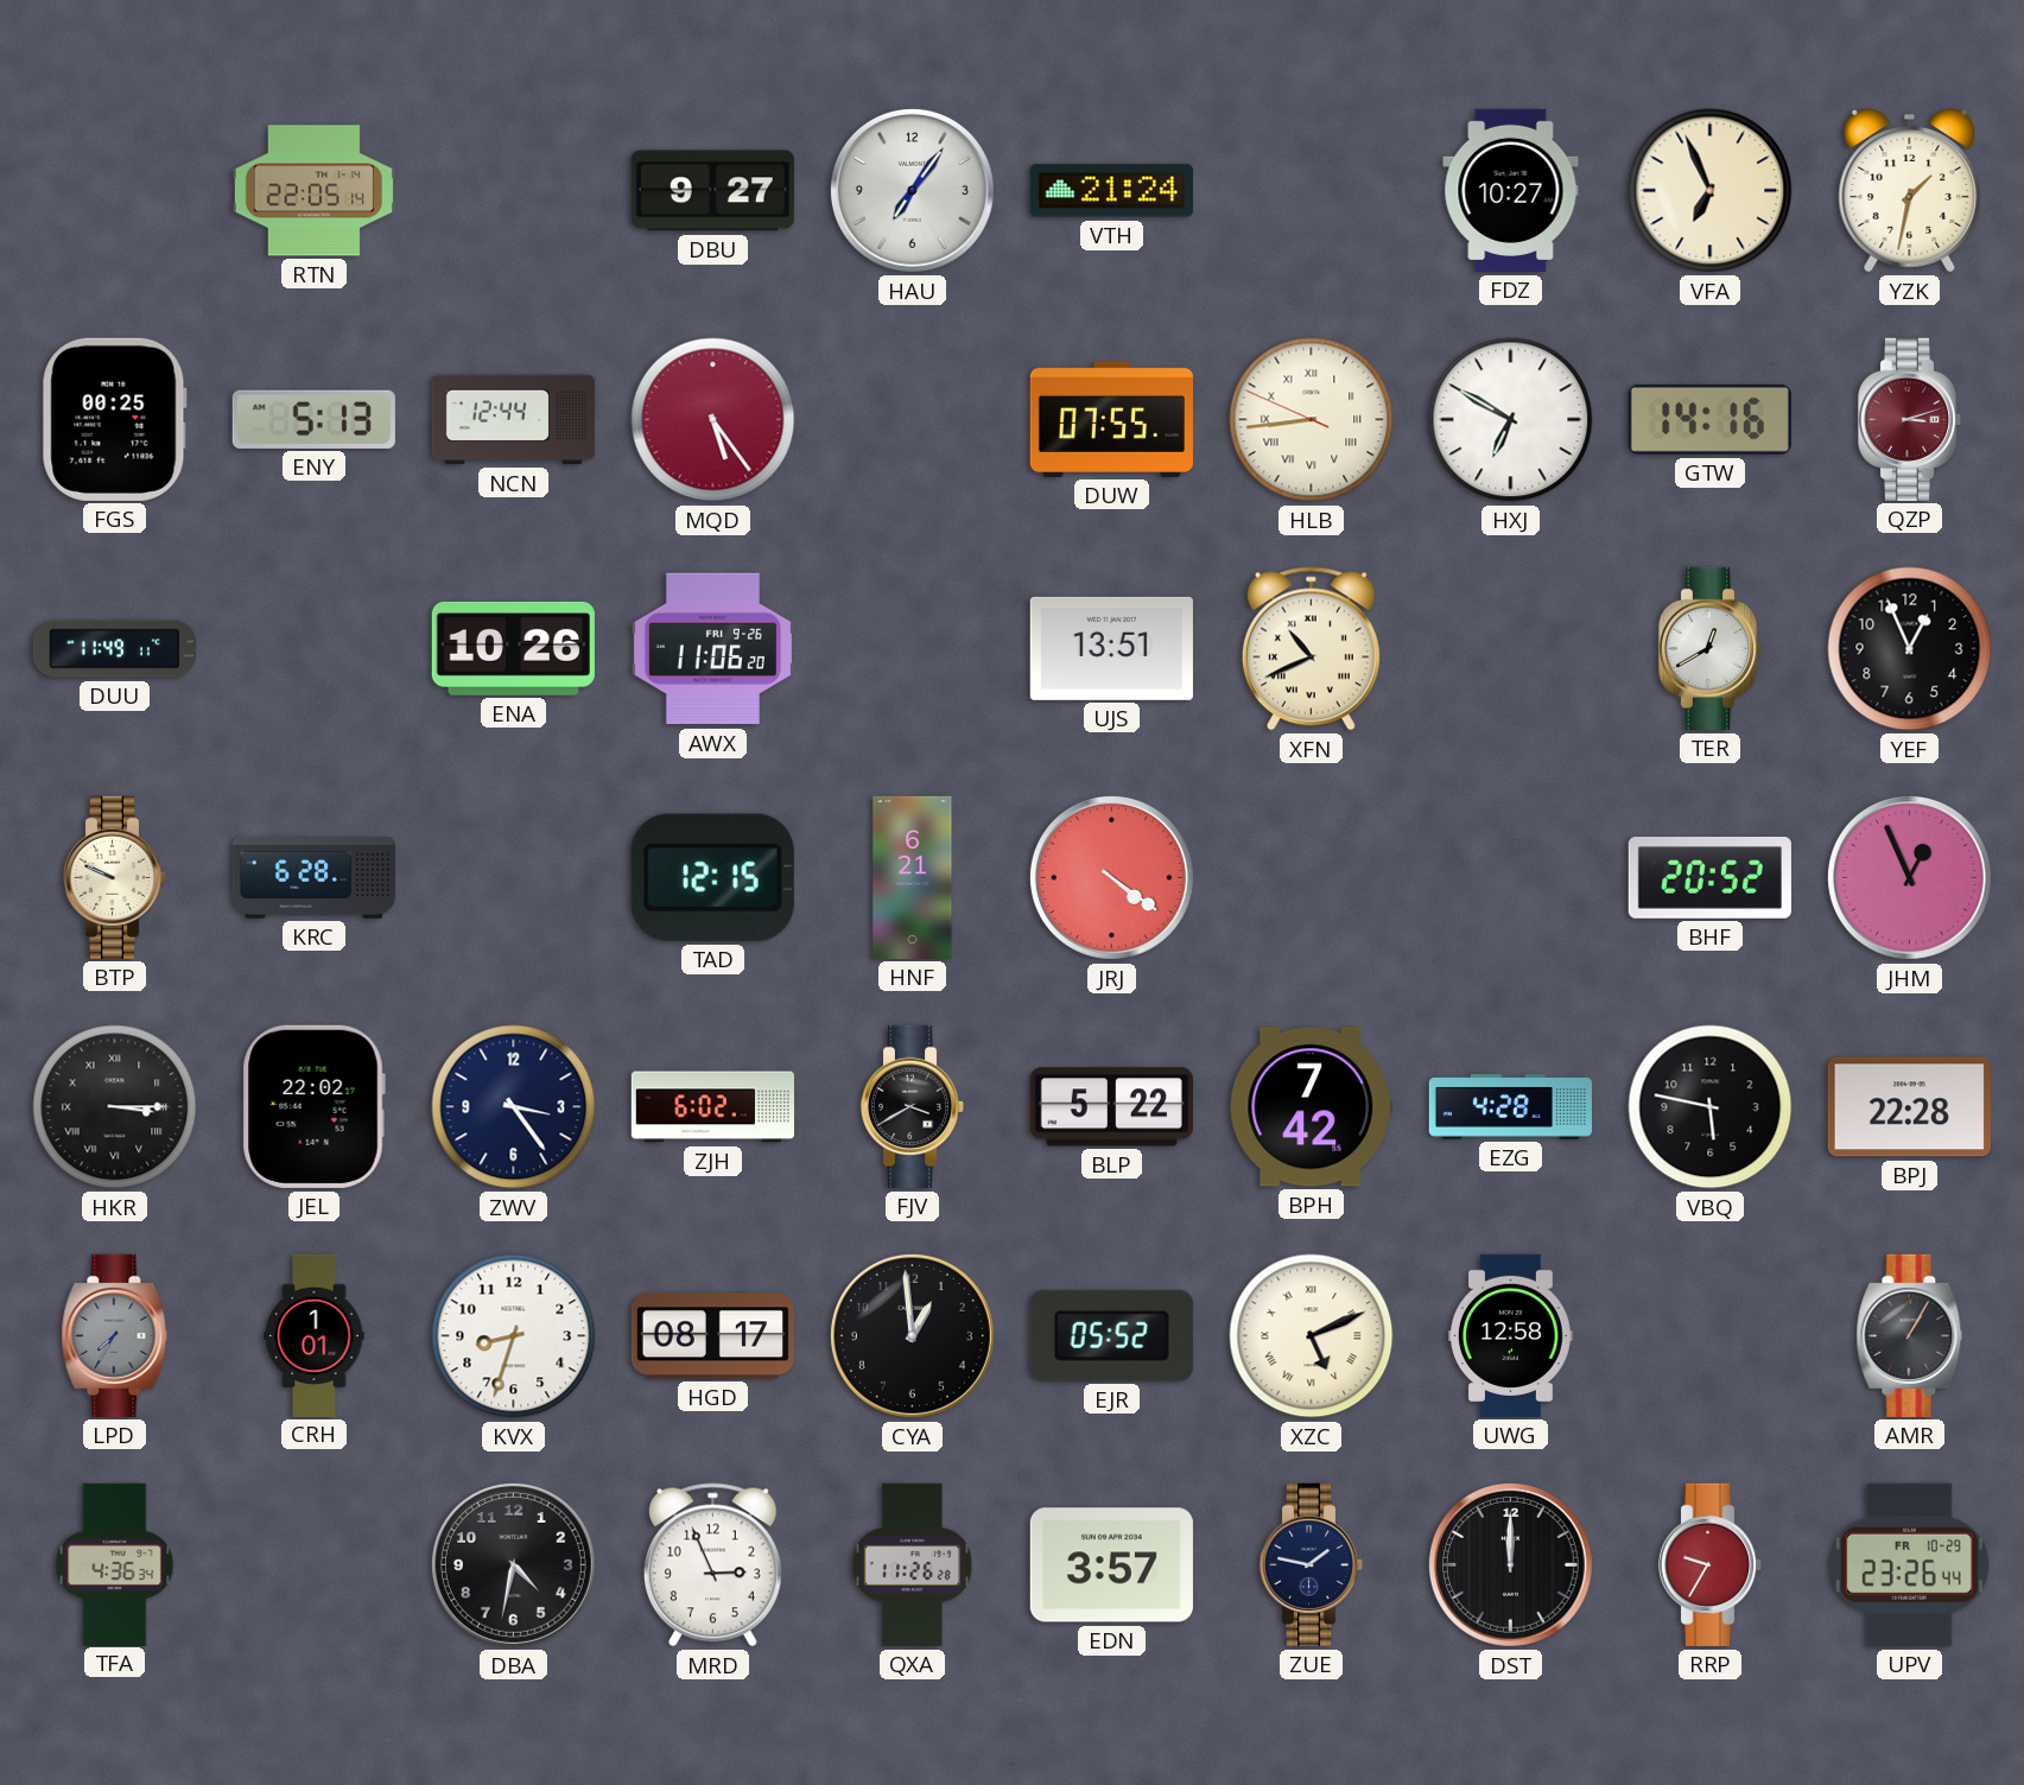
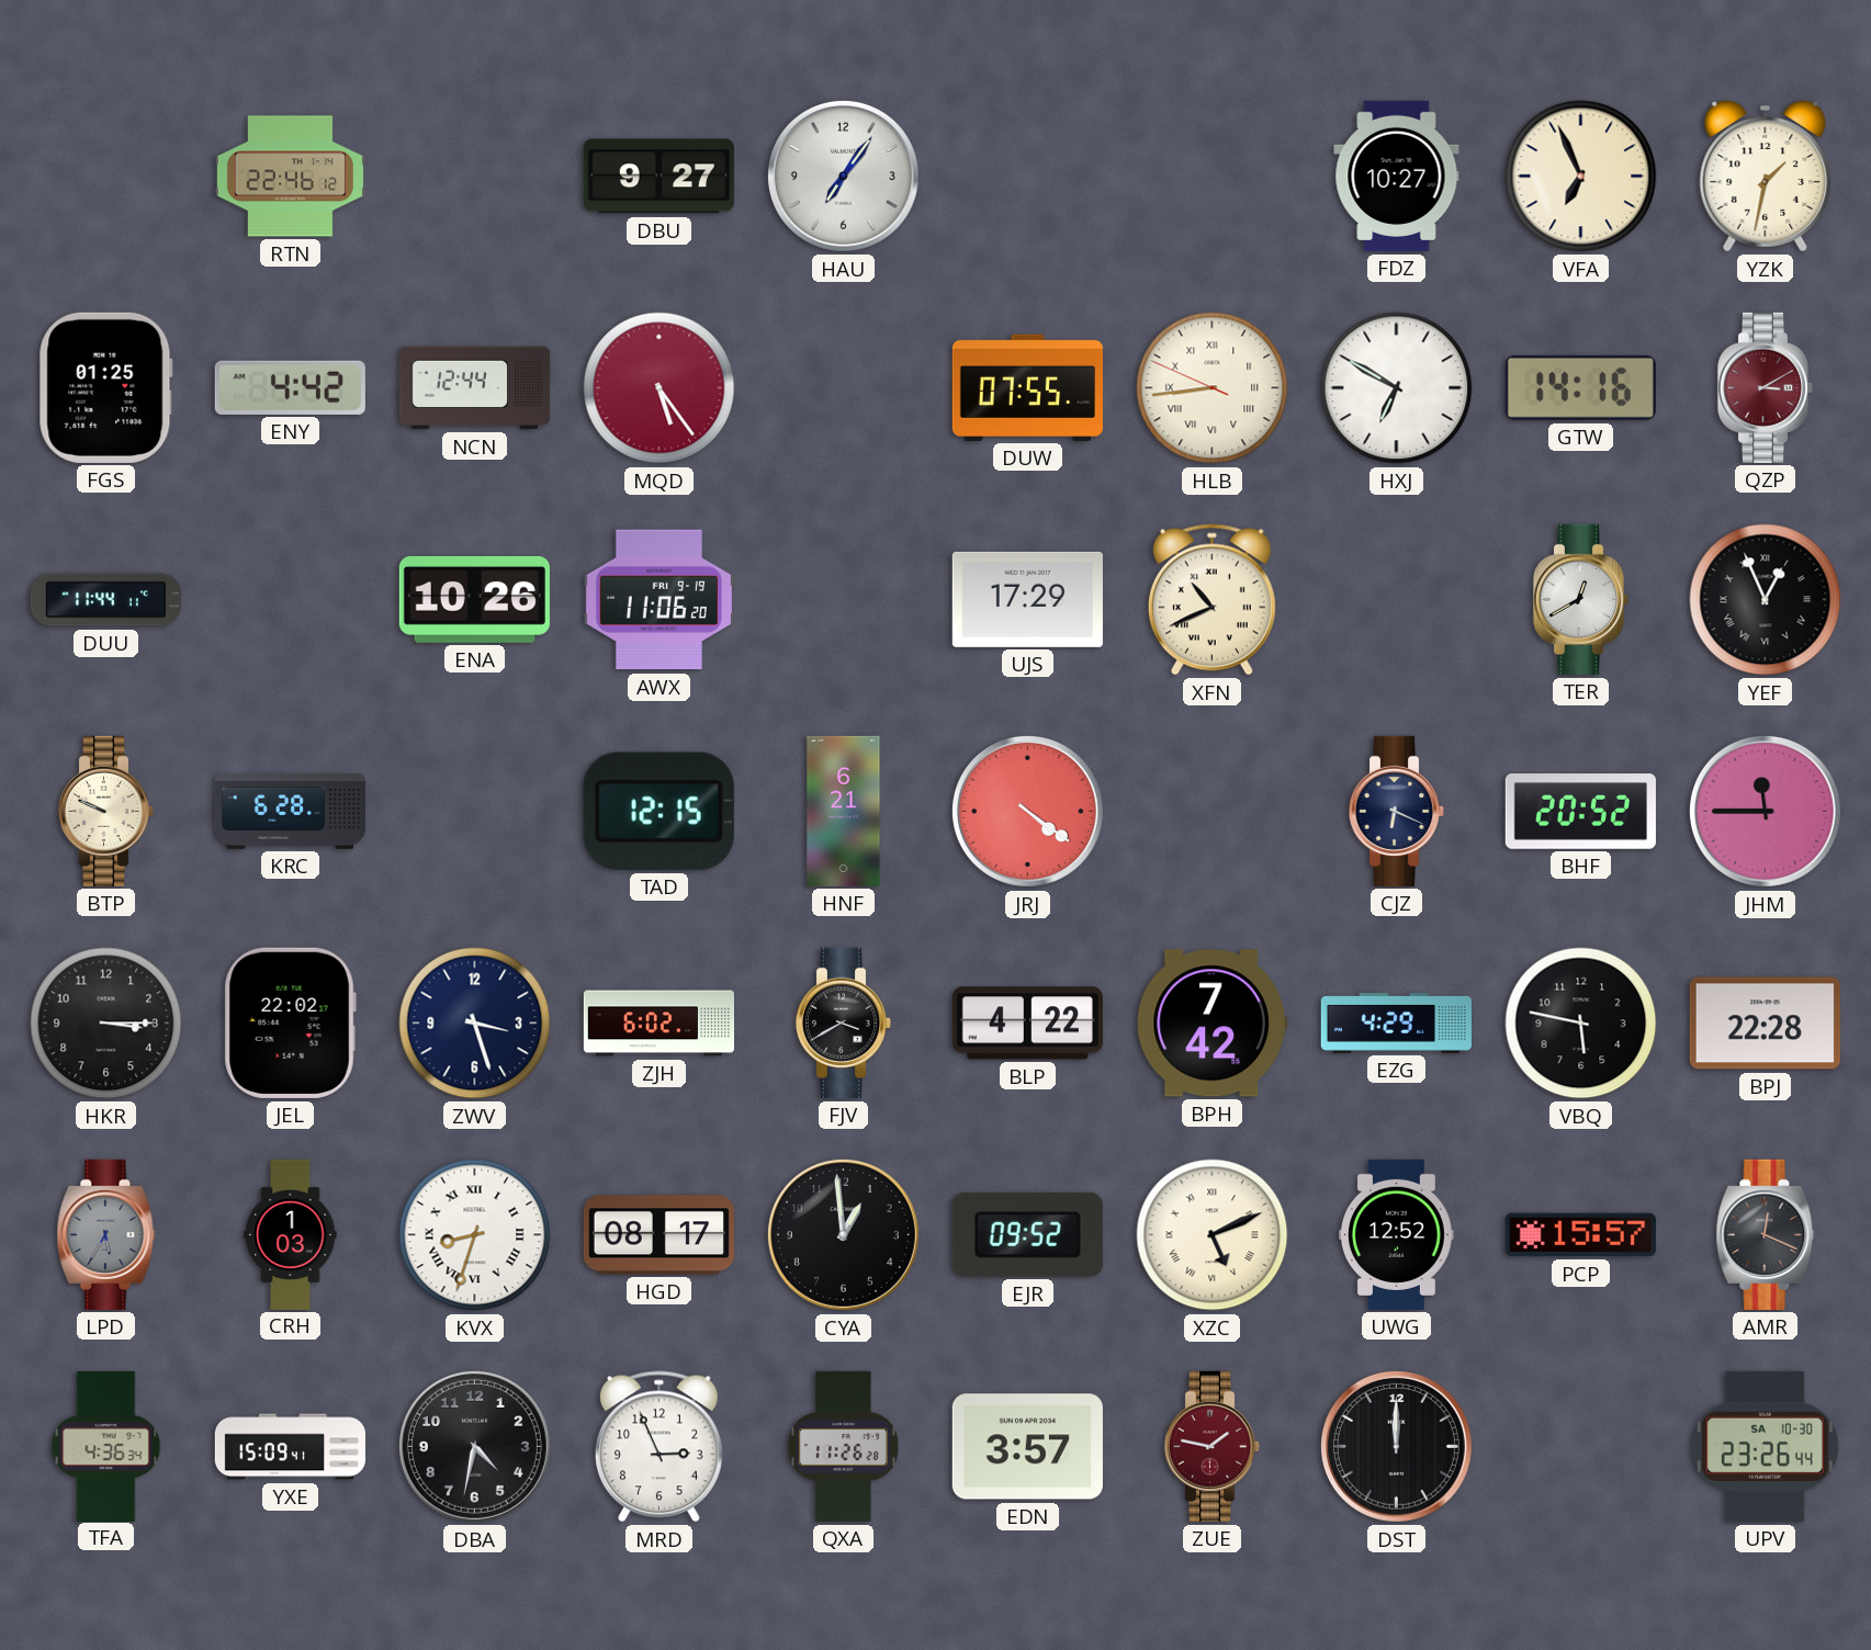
RTN: 22:05 -> 22:46
VTH: 21:24 -> none
FGS: 00:25 -> 01:25
ENY: 5:13 -> 4:42
QZP: 3:12 -> 3:10
DUU: 11:49 -> 11:44
AWX date: FRI 9-26 -> FRI 9-19
UJS: 13:51 -> 17:29
YEF numerals: Arabic -> Roman
CJZ: none -> 6:19
JHM: 12:56 -> 11:45
HKR numerals: Roman -> Arabic
ZWV: 3:24 -> 3:27
BLP: 5:22 -> 4:22
EZG: 4:28 -> 4:29
LPD: 7:35 -> 5:35
CRH: 1:01 -> 1:03
KVX numerals: Arabic -> Roman
EJR: 05:52 -> 09:52
UWG: 12:58 -> 12:52
PCP: none -> 15:57
AMR: 1:05 -> 12:19
YXE: none -> 15:09
ZUE dial: navy -> burgundy
RRP: 9:35 -> none
UPV date: FR 10-29 -> SA 10-30
